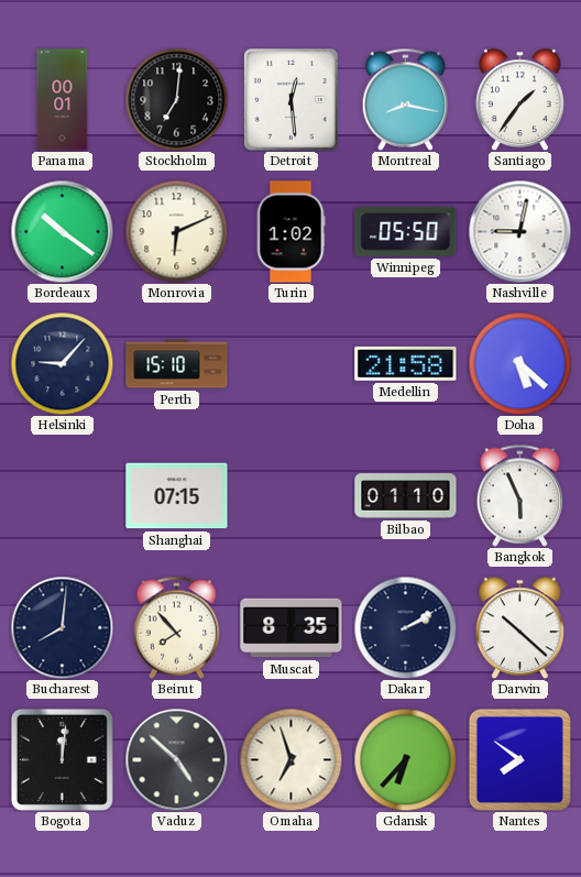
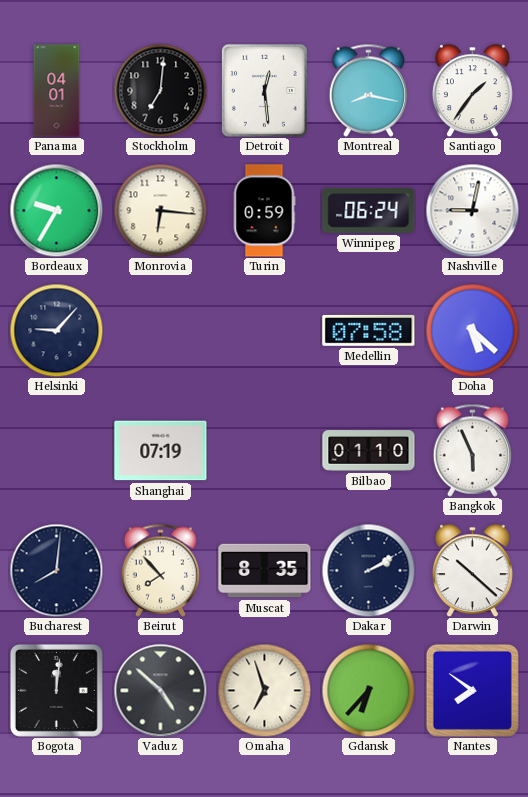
Panama: 00:01 -> 04:01
Bordeaux: 10:21 -> 9:35
Monrovia: 6:11 -> 6:16
Turin: 1:02 -> 0:59
Winnipeg: 05:50 -> 06:24
Perth: 15:10 -> none
Medellin: 21:58 -> 07:58
Shanghai: 07:15 -> 07:19
